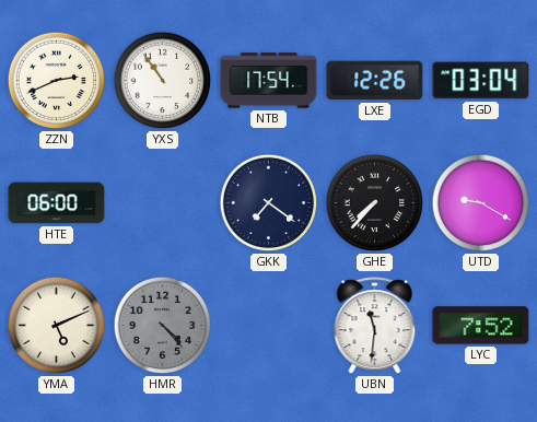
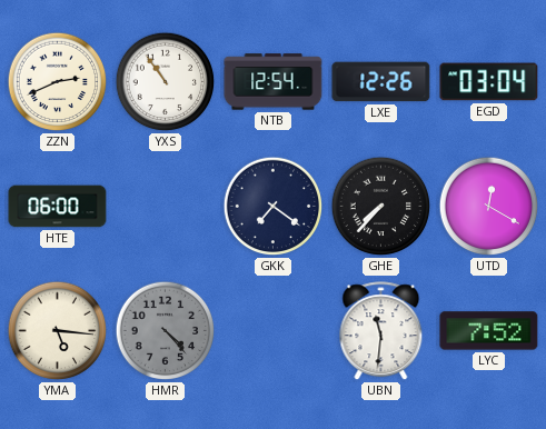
NTB: 17:54 -> 12:54
UTD: 9:20 -> 12:20
YMA: 5:11 -> 5:16
